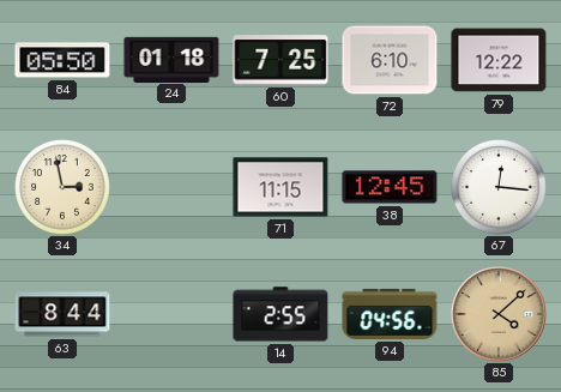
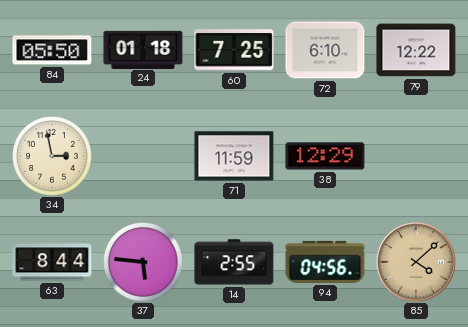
71: 11:15 -> 11:59
38: 12:45 -> 12:29
67: 12:16 -> none
37: none -> 5:46
